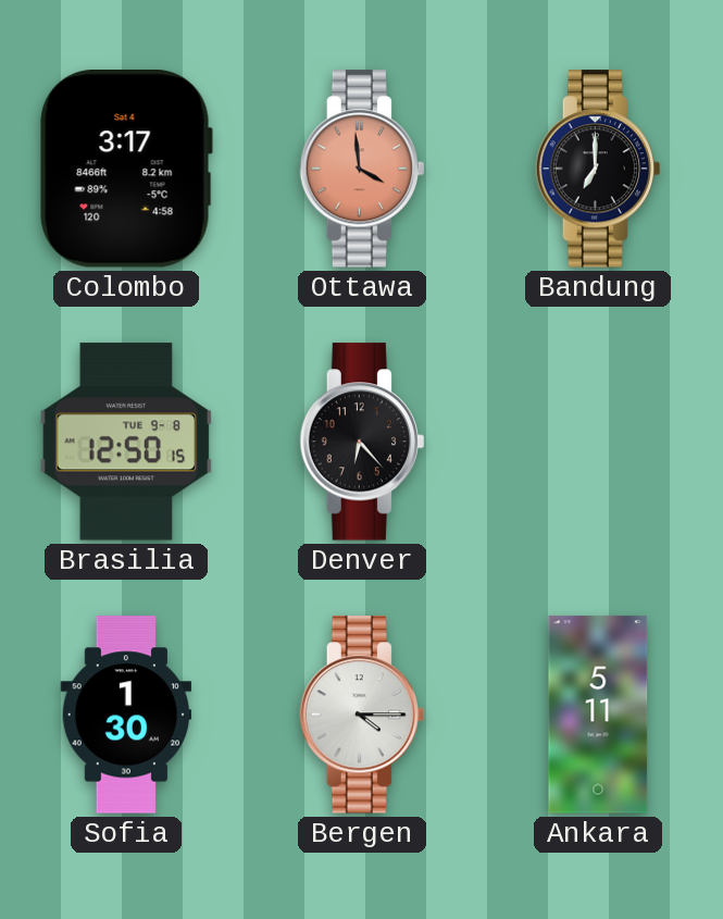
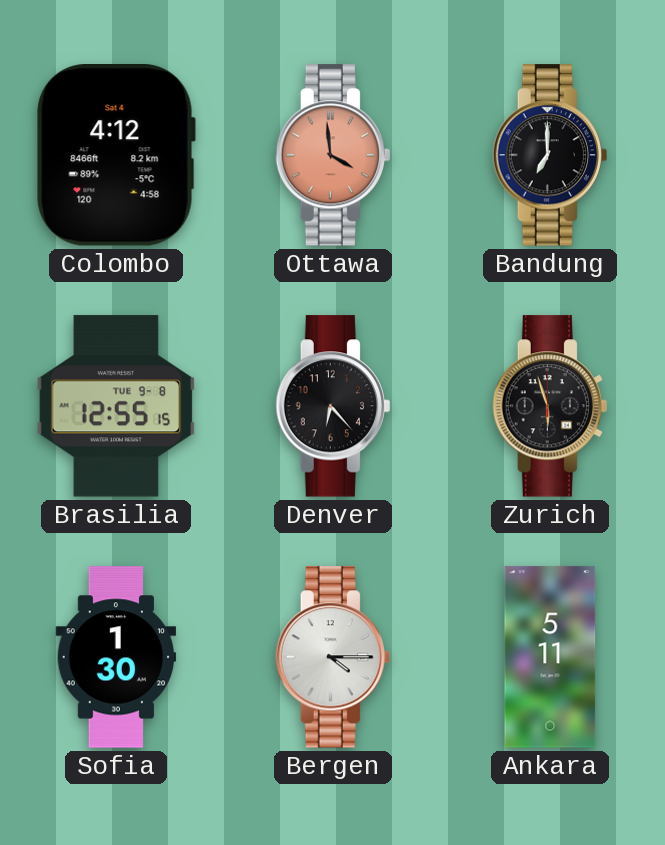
Colombo: 3:17 -> 4:12
Brasilia: 12:50 -> 12:55
Zurich: none -> 5:57
